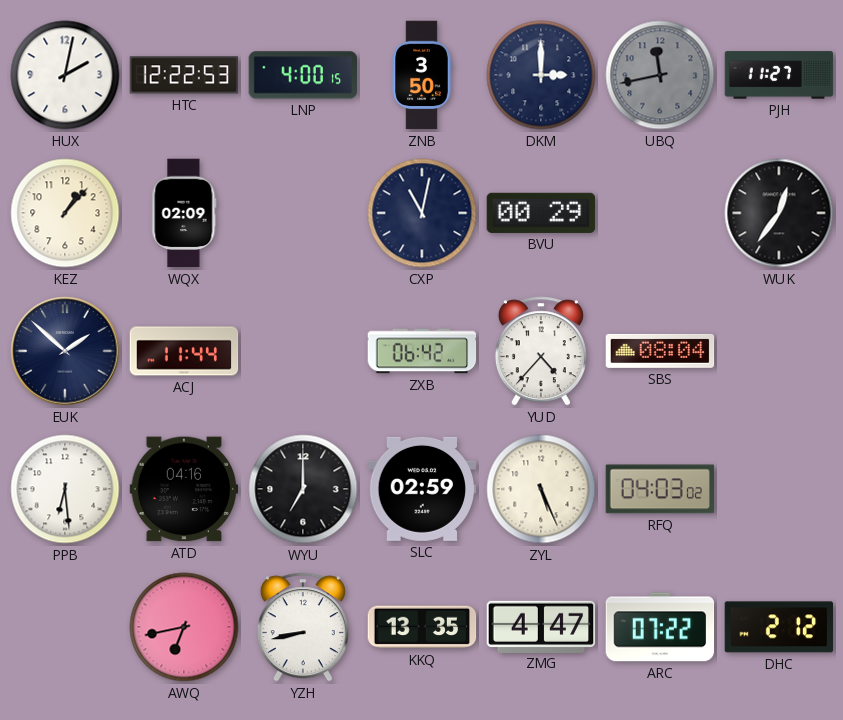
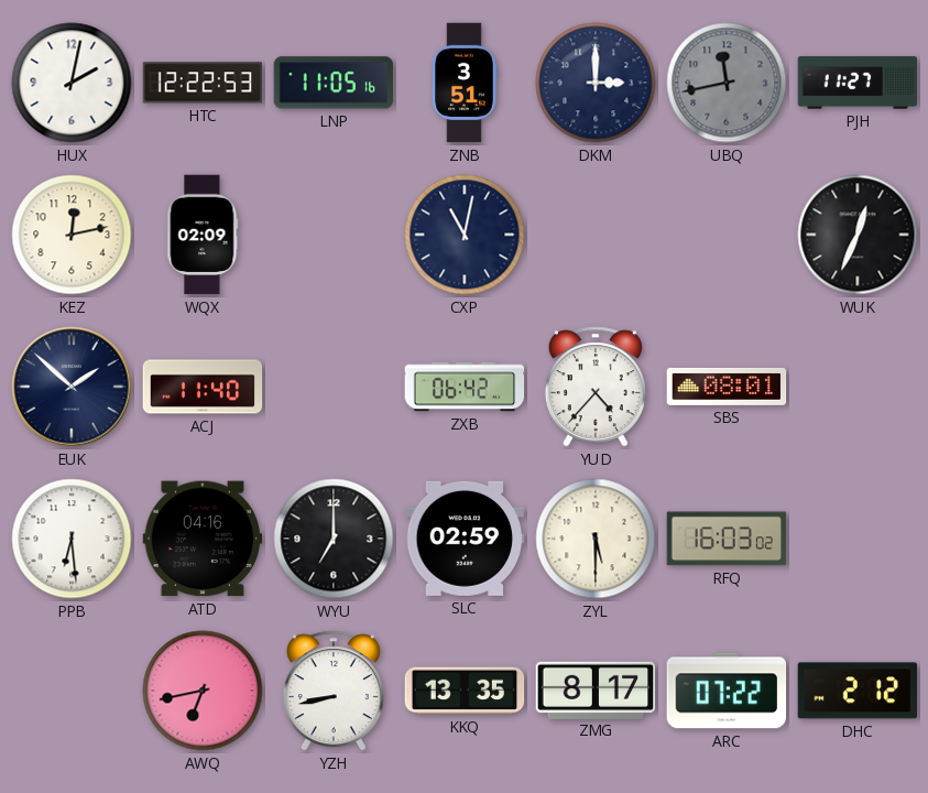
LNP: 4:00 -> 11:05
ZNB: 3:50 -> 3:51
KEZ: 1:07 -> 12:13
BVU: 00:29 -> none
WUK: 12:36 -> 12:34
ACJ: 11:44 -> 11:40
SBS: 08:04 -> 08:01
ZYL: 5:26 -> 5:30
RFQ: 04:03 -> 16:03
ZMG: 4:47 -> 8:17
